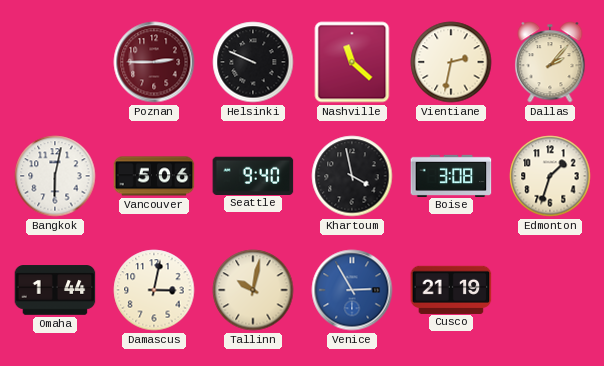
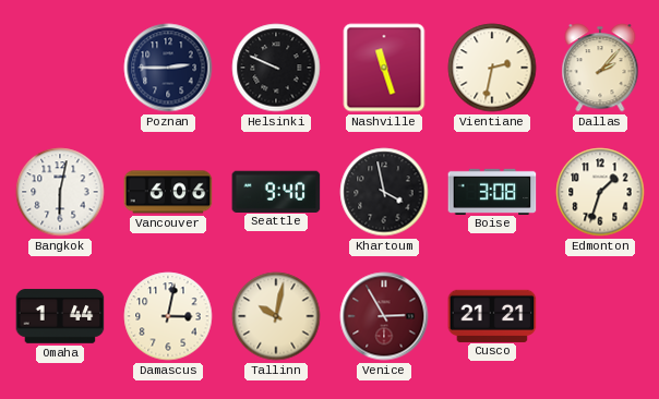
Poznan dial: burgundy -> navy
Nashville: 11:22 -> 11:27
Vancouver: 5:06 -> 6:06
Venice dial: blue -> burgundy
Cusco: 21:19 -> 21:21
